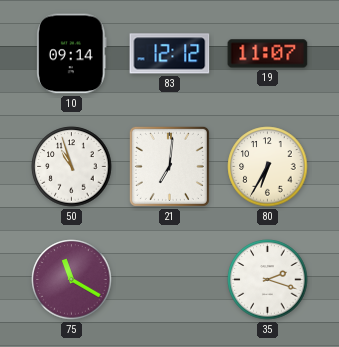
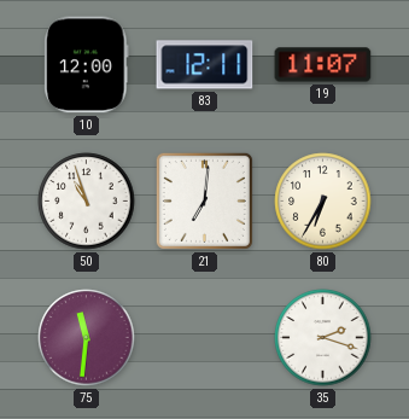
10: 09:14 -> 12:00
83: 12:12 -> 12:11
75: 11:20 -> 11:31
